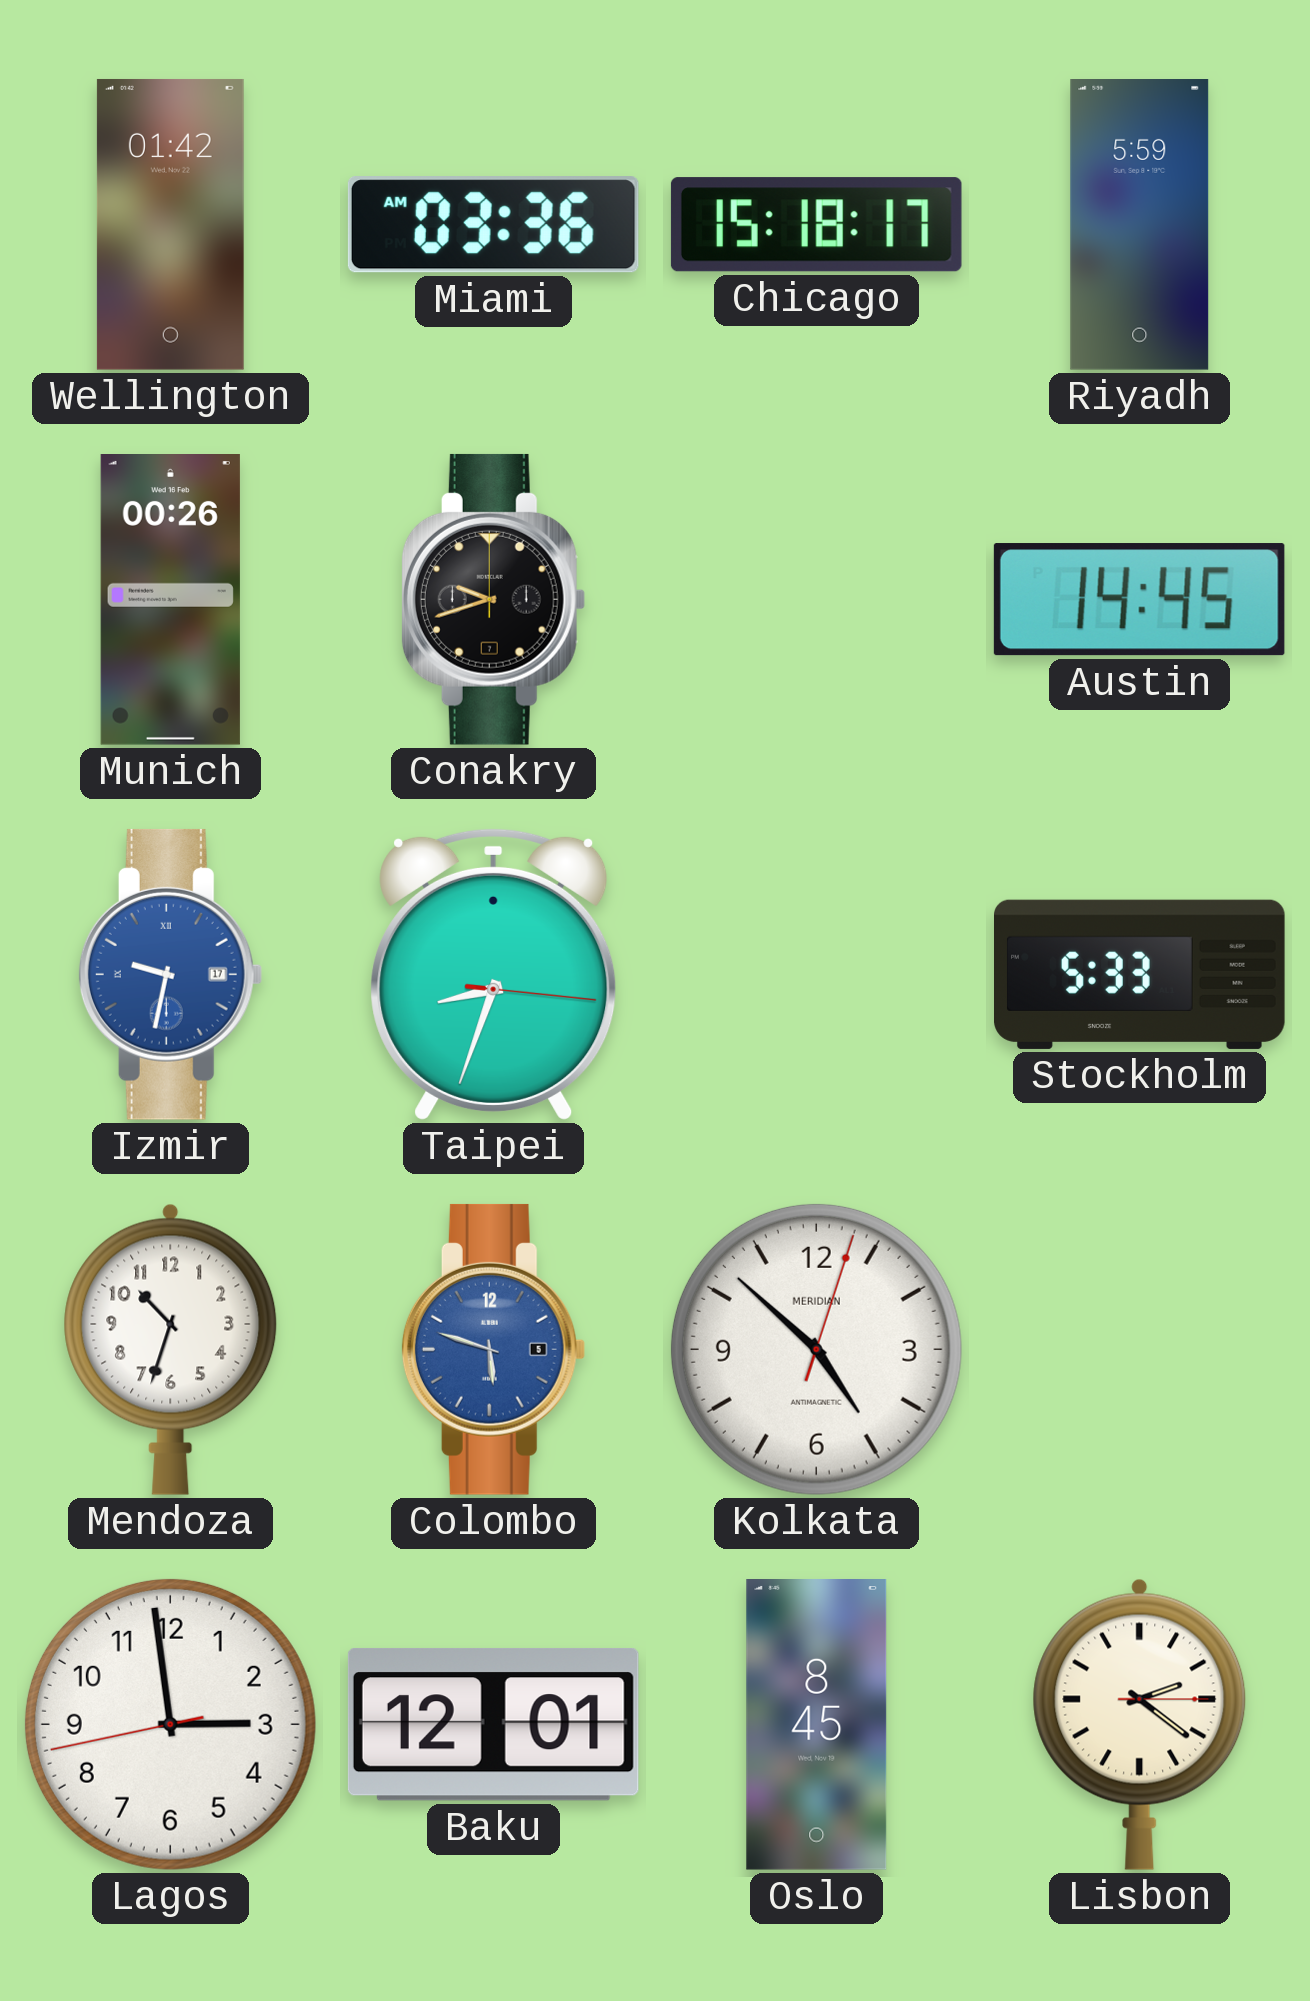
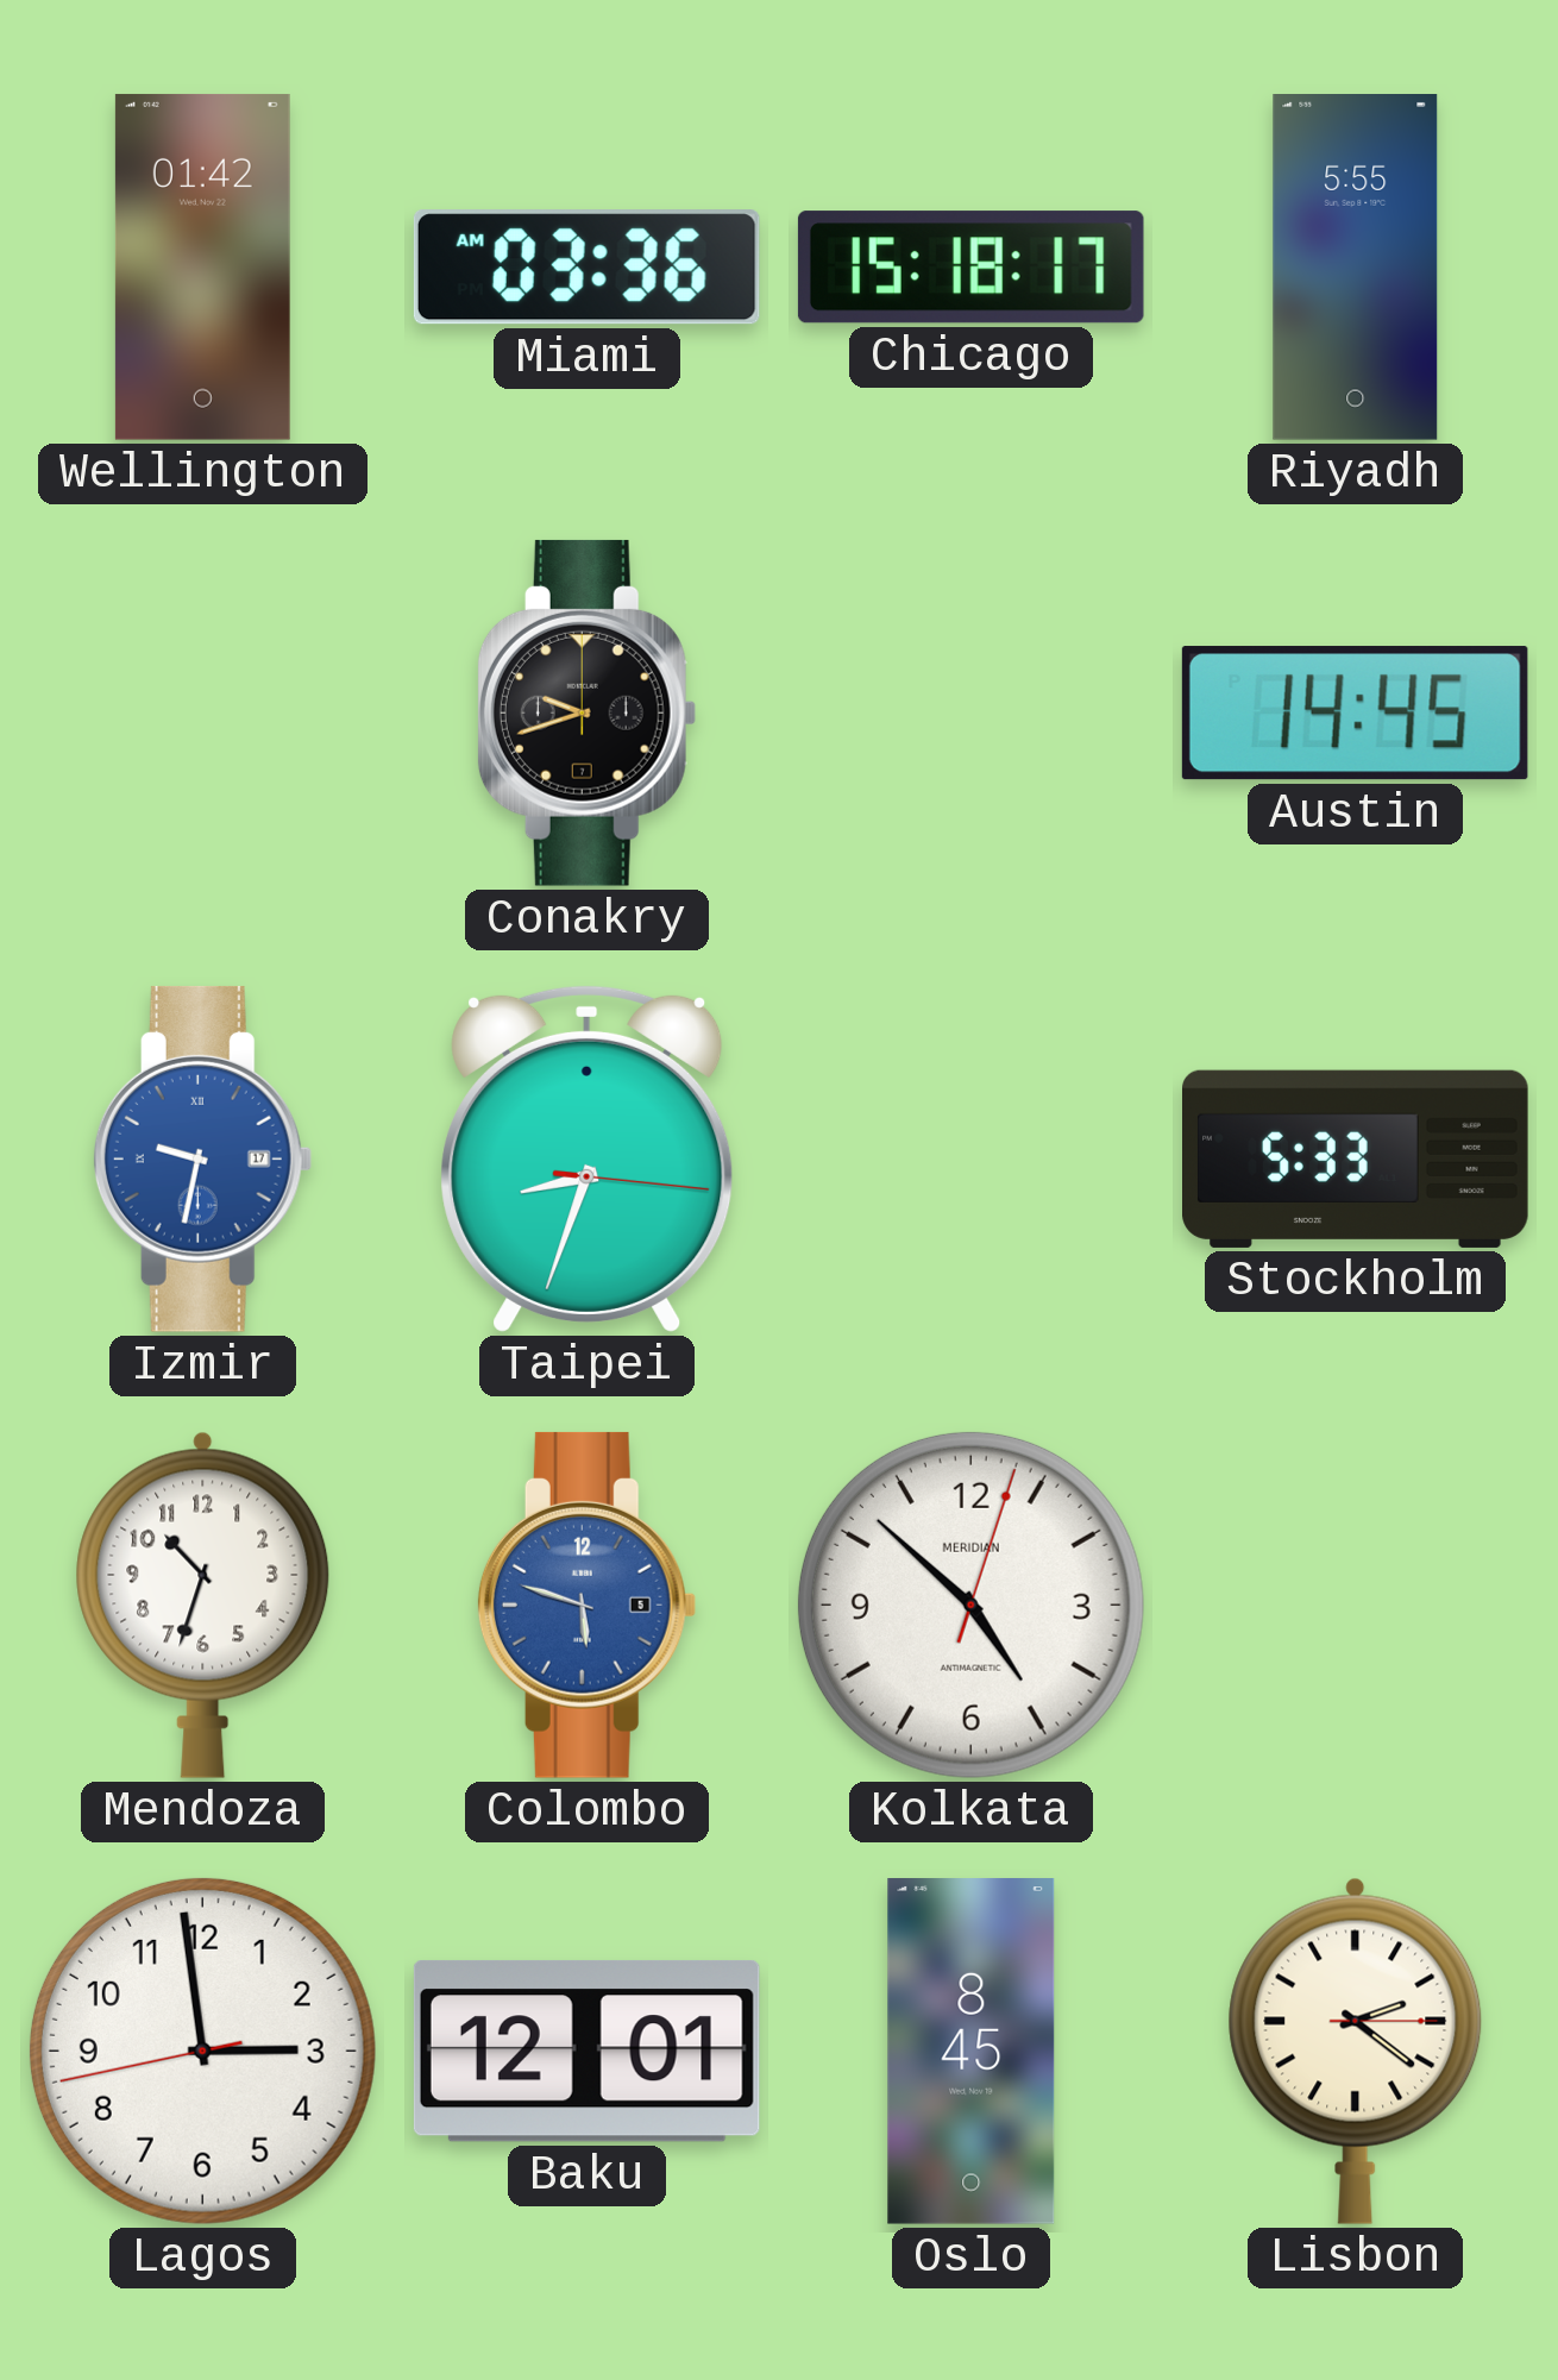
Riyadh: 5:59 -> 5:55
Munich: 00:26 -> none
